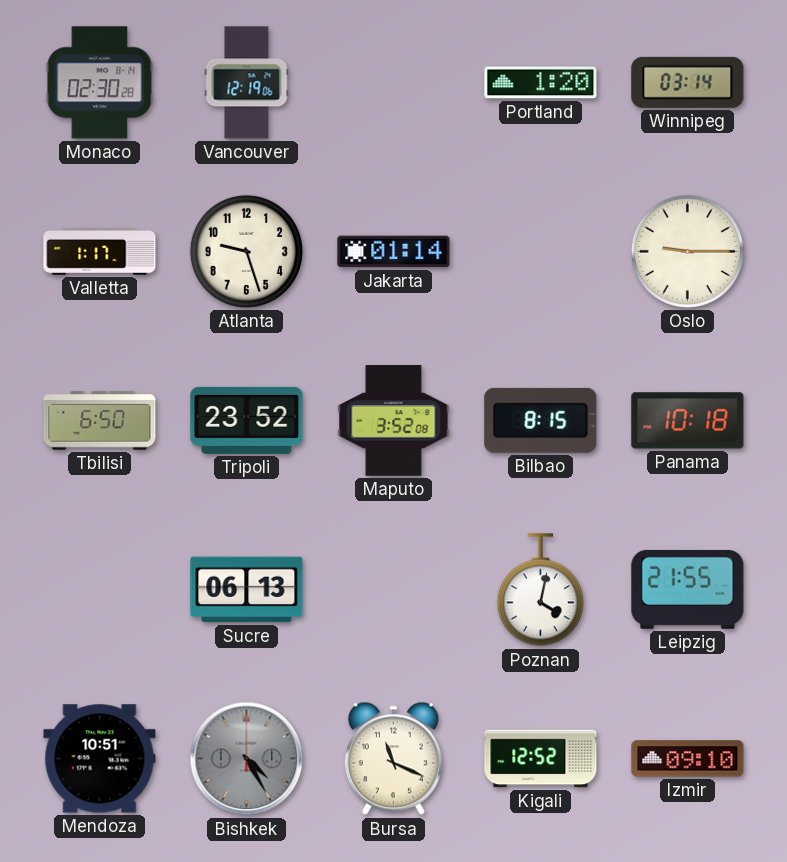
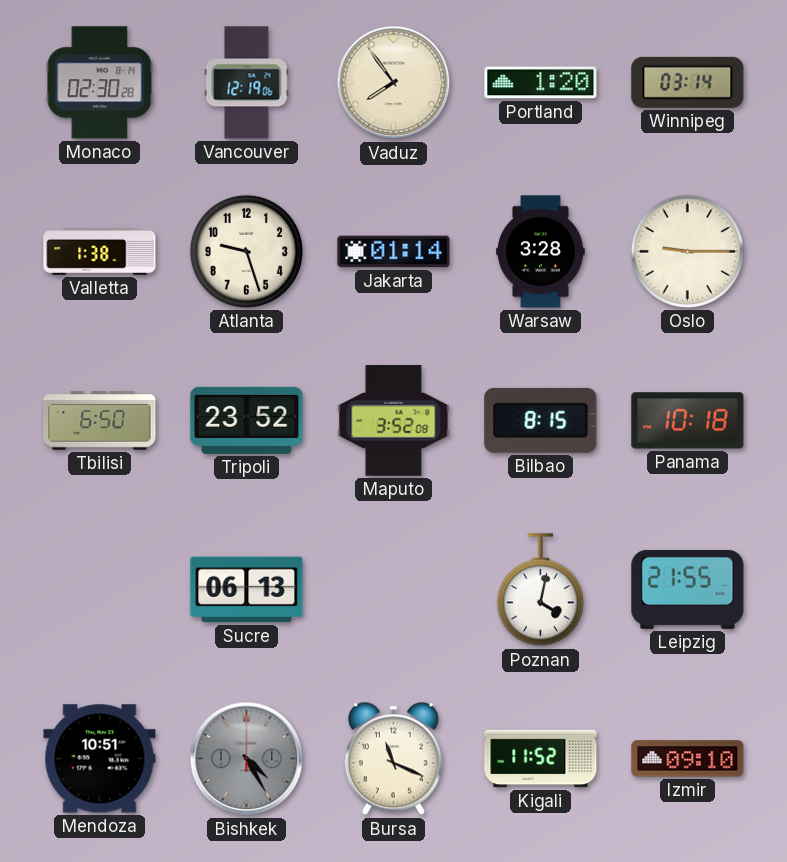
Vaduz: none -> 7:54
Valletta: 1:17 -> 1:38
Warsaw: none -> 3:28
Kigali: 12:52 -> 11:52
